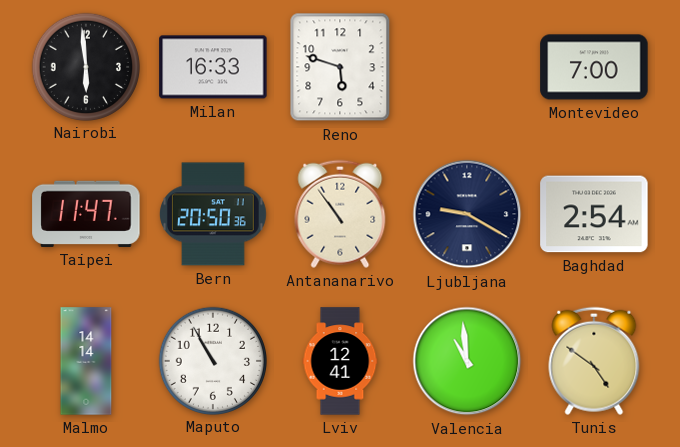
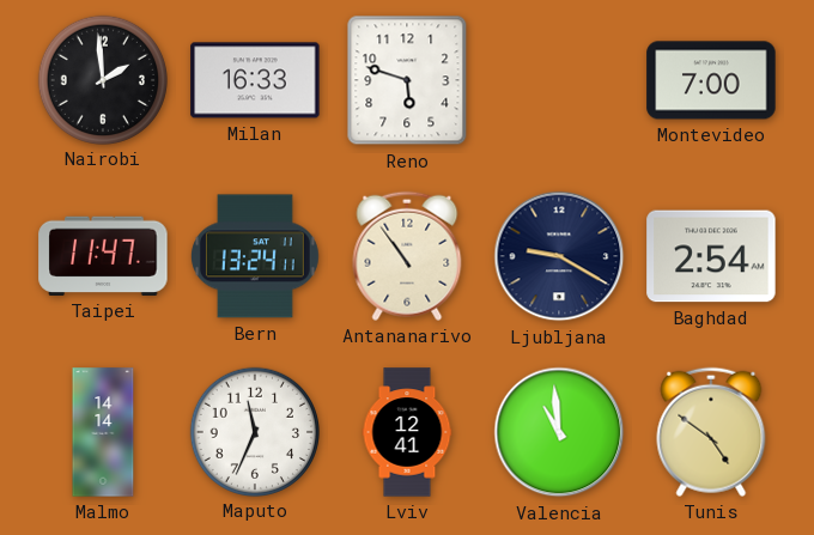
Nairobi: 5:59 -> 1:59
Bern: 20:50 -> 13:24
Maputo: 10:55 -> 11:34
